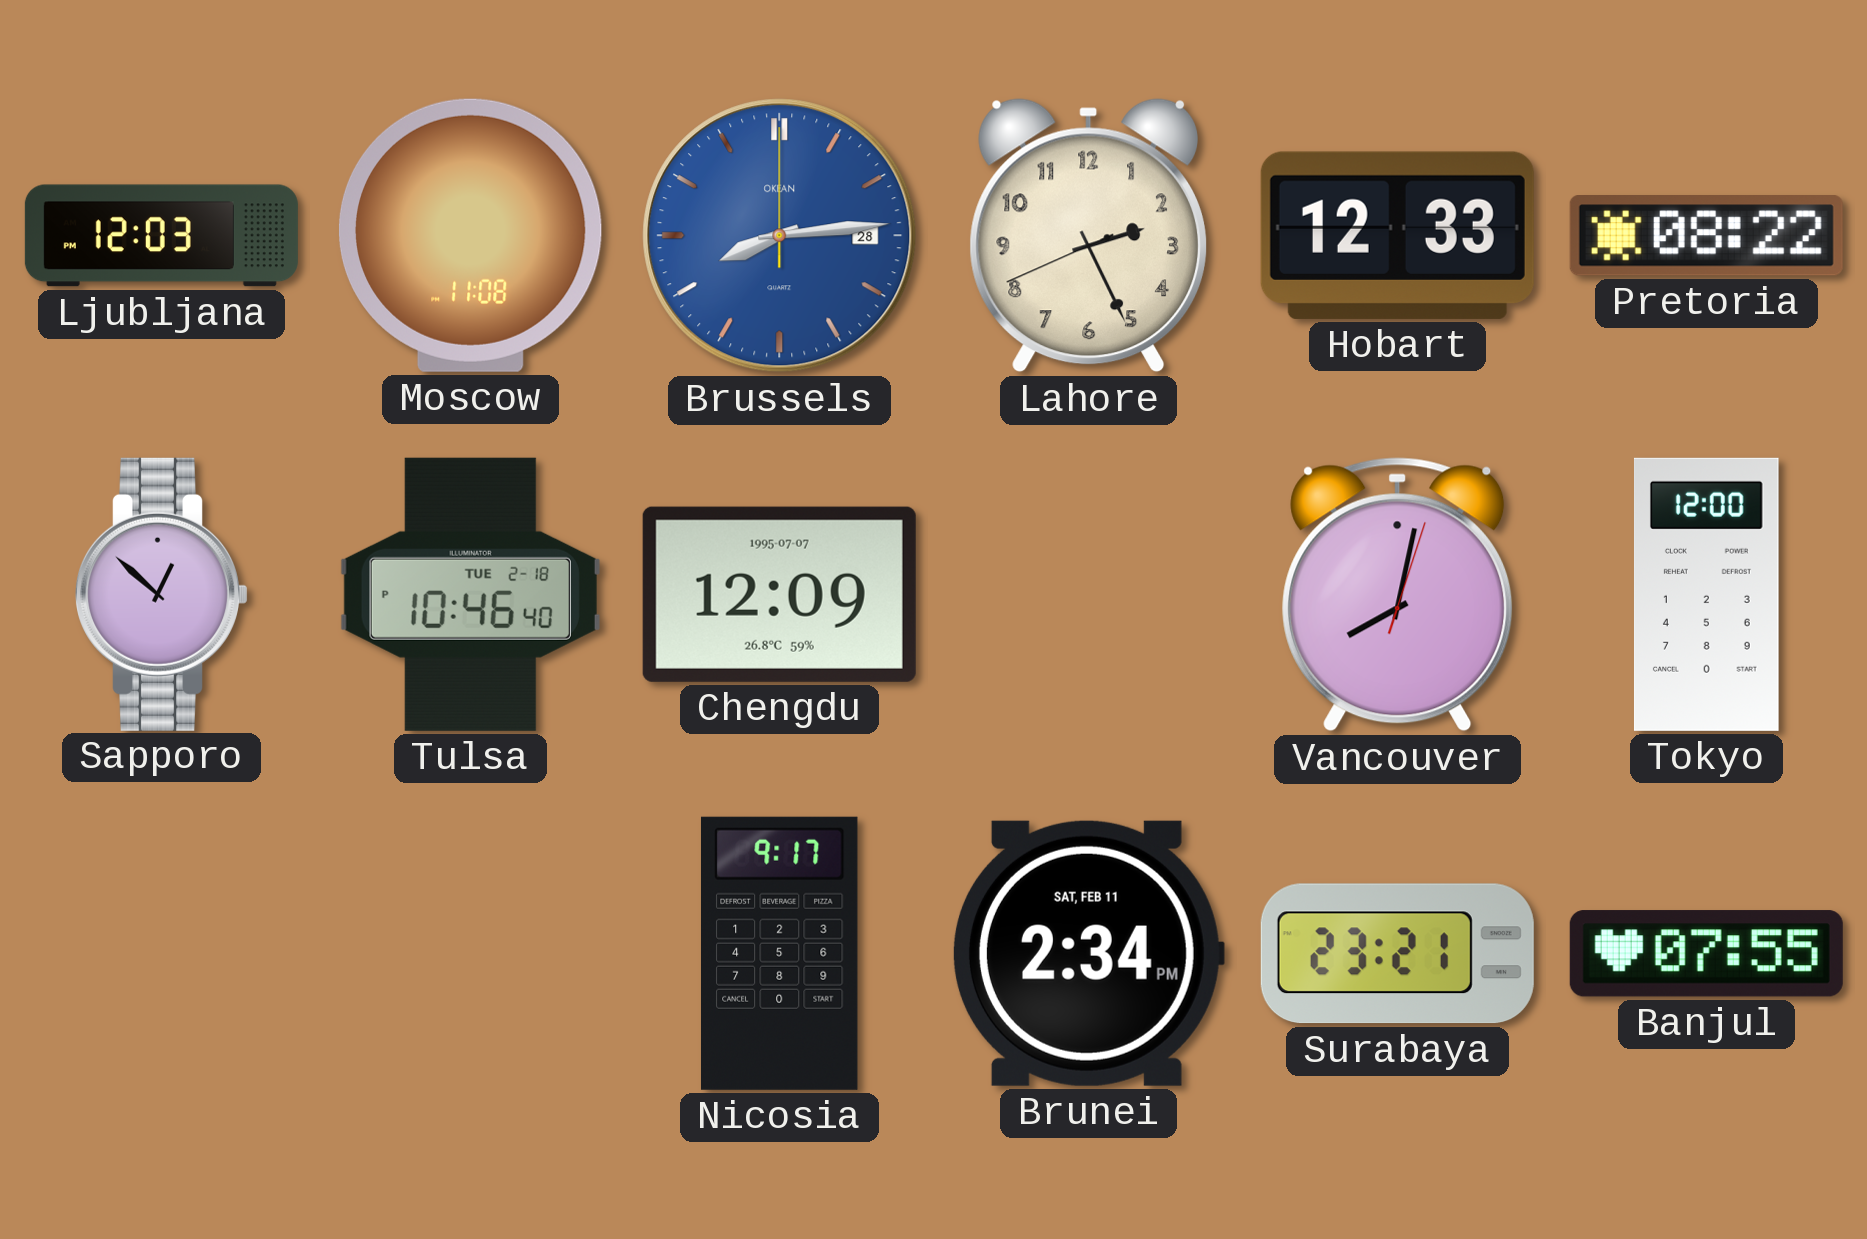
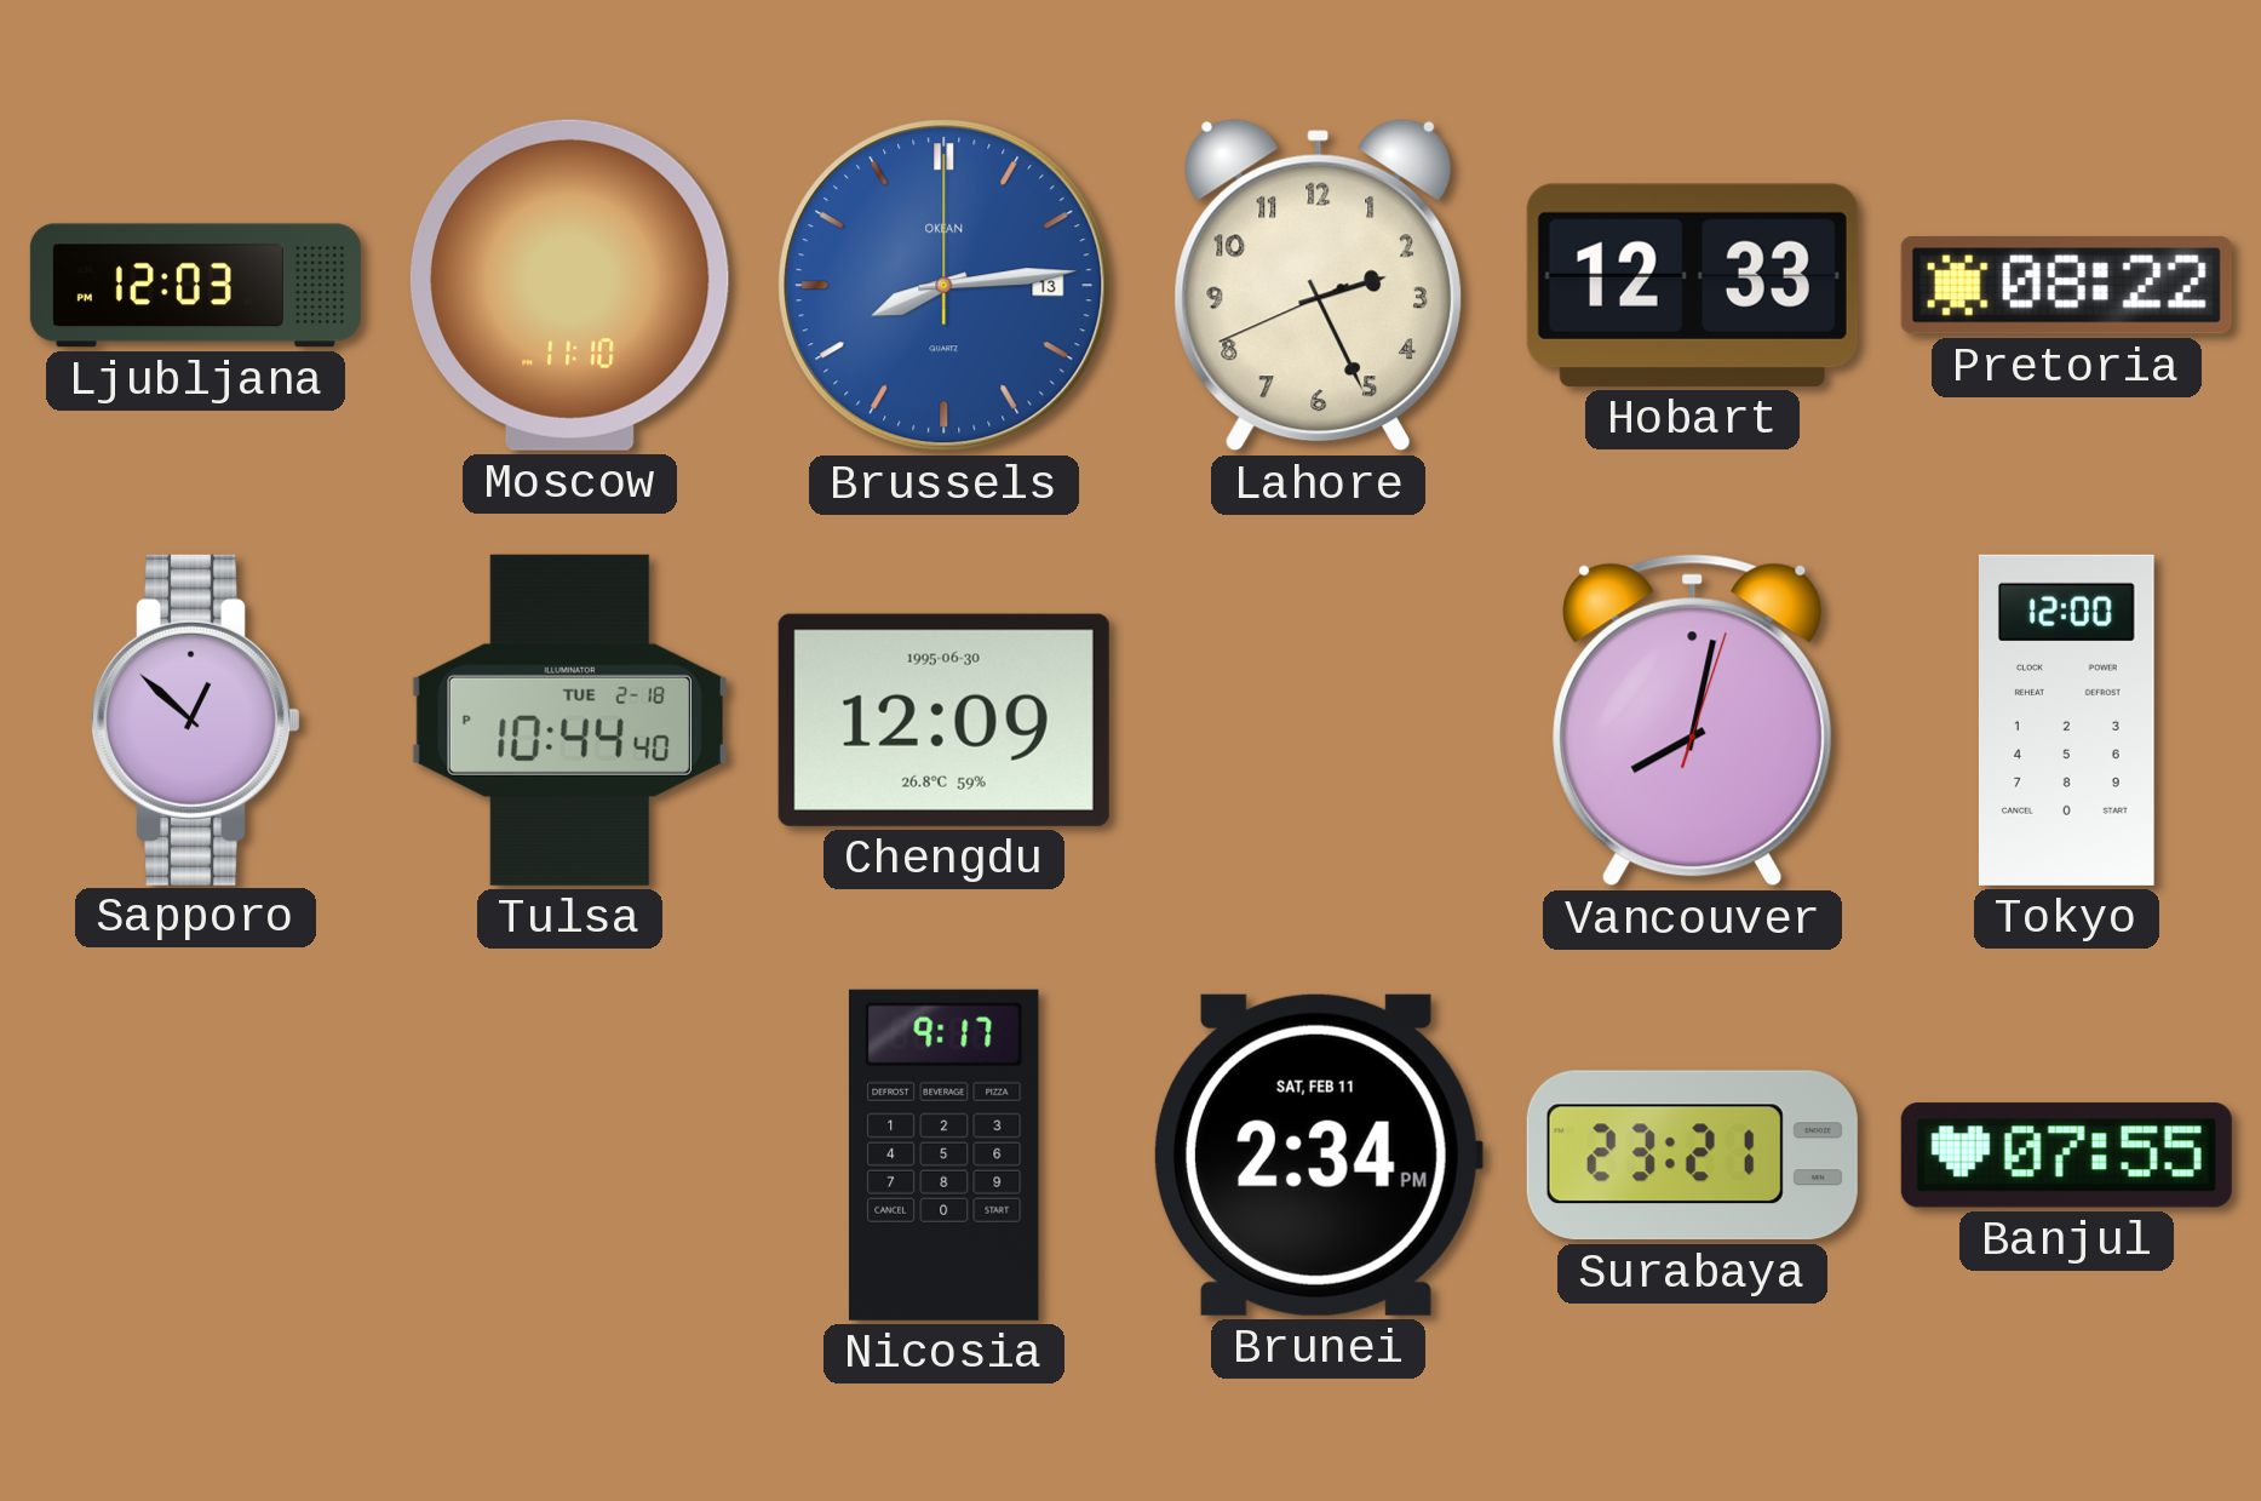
Moscow: 11:08 -> 11:10
Brussels date: 28 -> 13
Tulsa: 10:46 -> 10:44
Chengdu date: 1995-07-07 -> 1995-06-30
